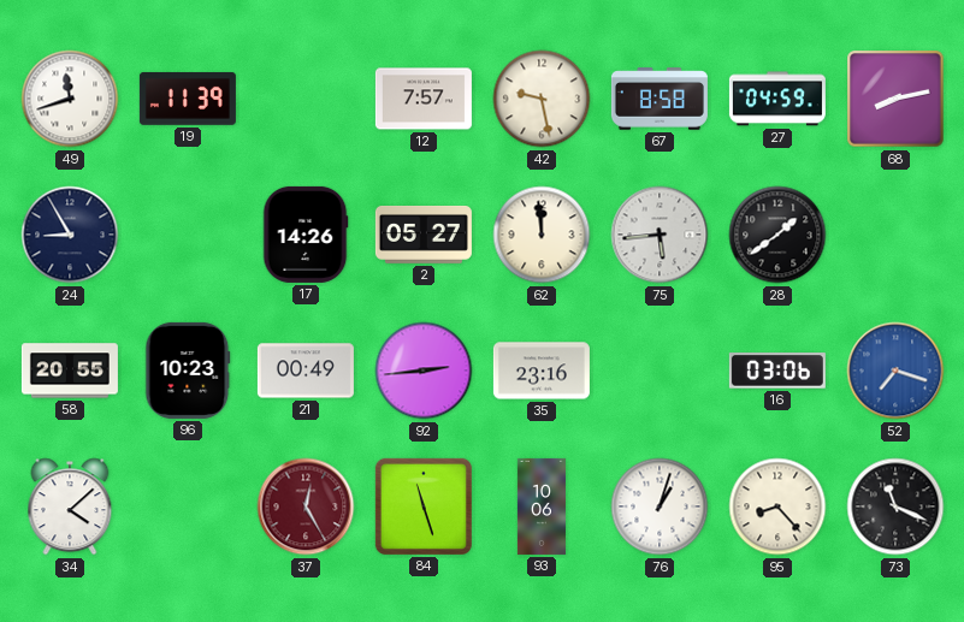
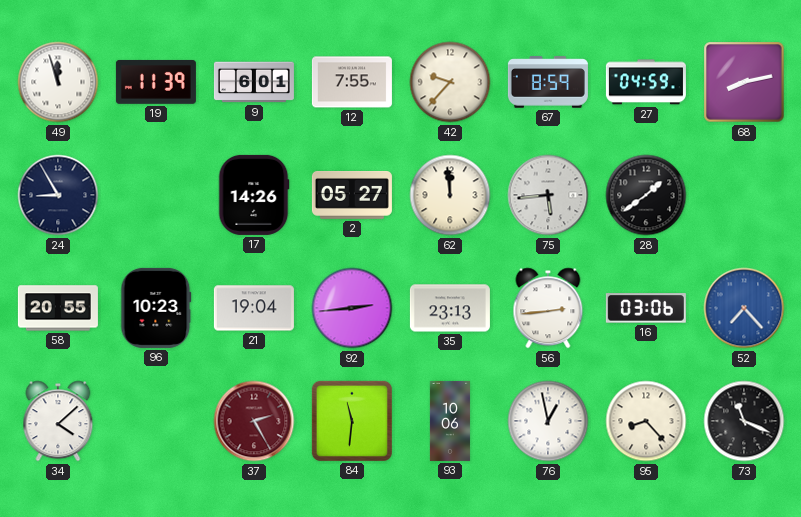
49: 11:42 -> 11:57
9: none -> 6:01
12: 7:57 -> 7:55
42: 9:28 -> 9:37
67: 8:58 -> 8:59
21: 00:49 -> 19:04
35: 23:16 -> 23:13
56: none -> 2:44
52: 7:18 -> 7:23
37: 12:25 -> 2:25
84: 11:27 -> 11:31
76: 1:03 -> 12:58
